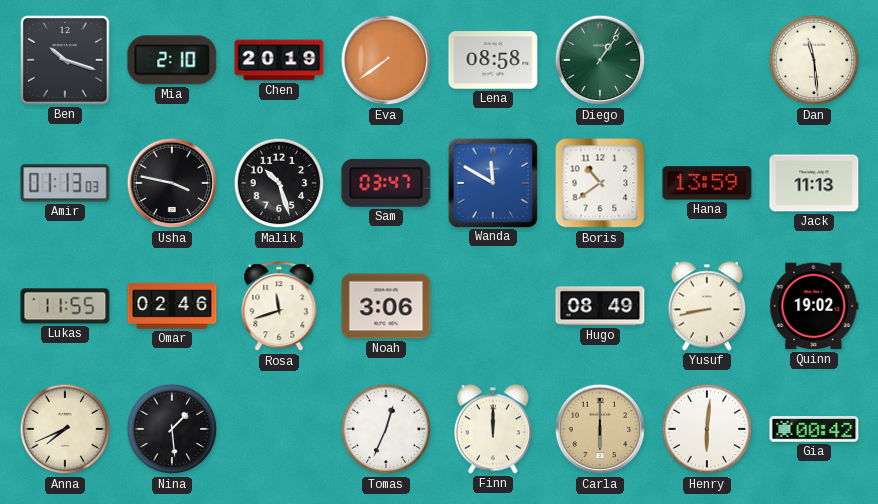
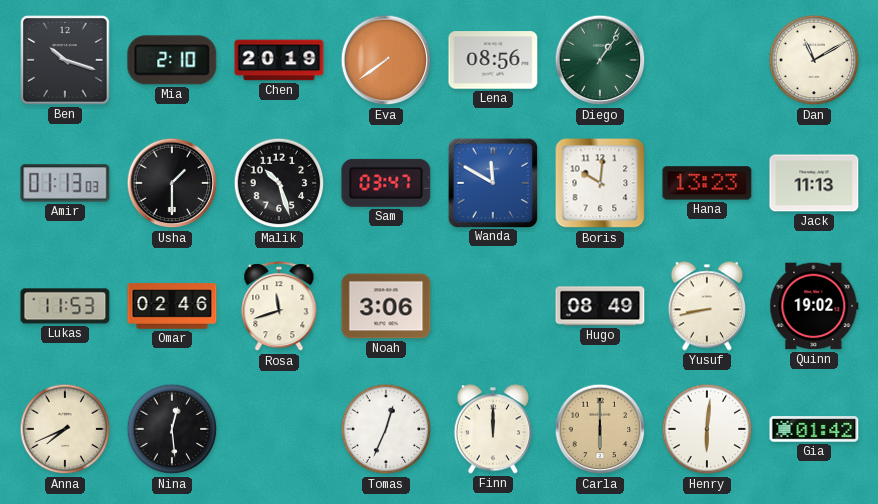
Lena: 08:58 -> 08:56
Dan: 11:29 -> 11:10
Usha: 3:47 -> 1:30
Boris: 10:39 -> 10:01
Hana: 13:59 -> 13:23
Lukas: 11:55 -> 11:53
Nina: 1:29 -> 12:29
Gia: 00:42 -> 01:42
